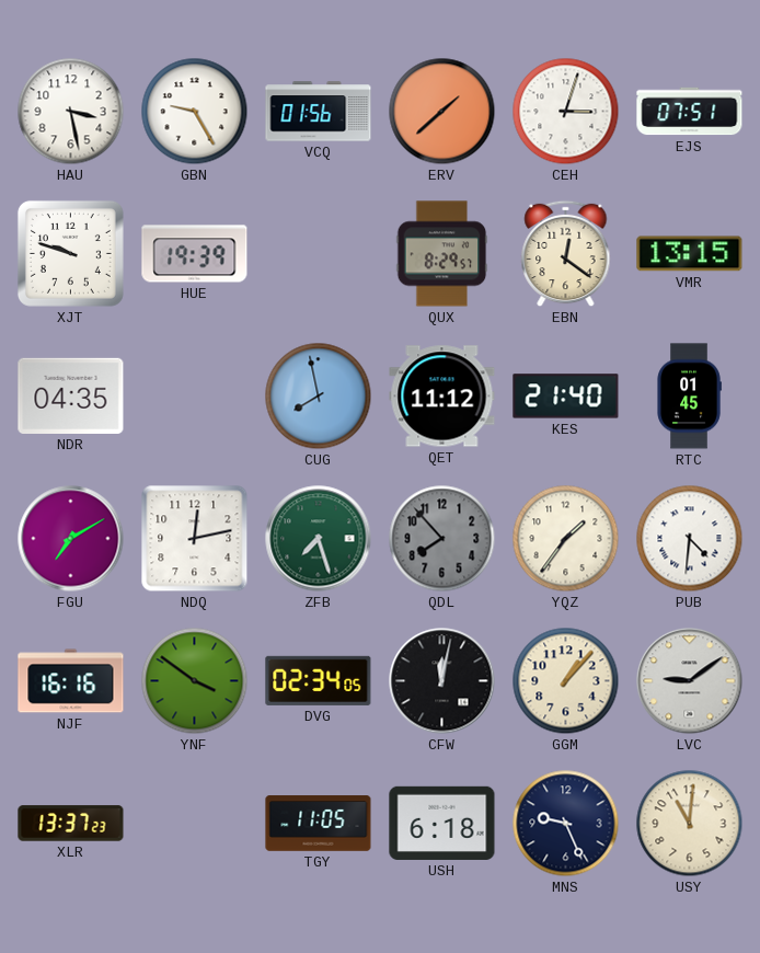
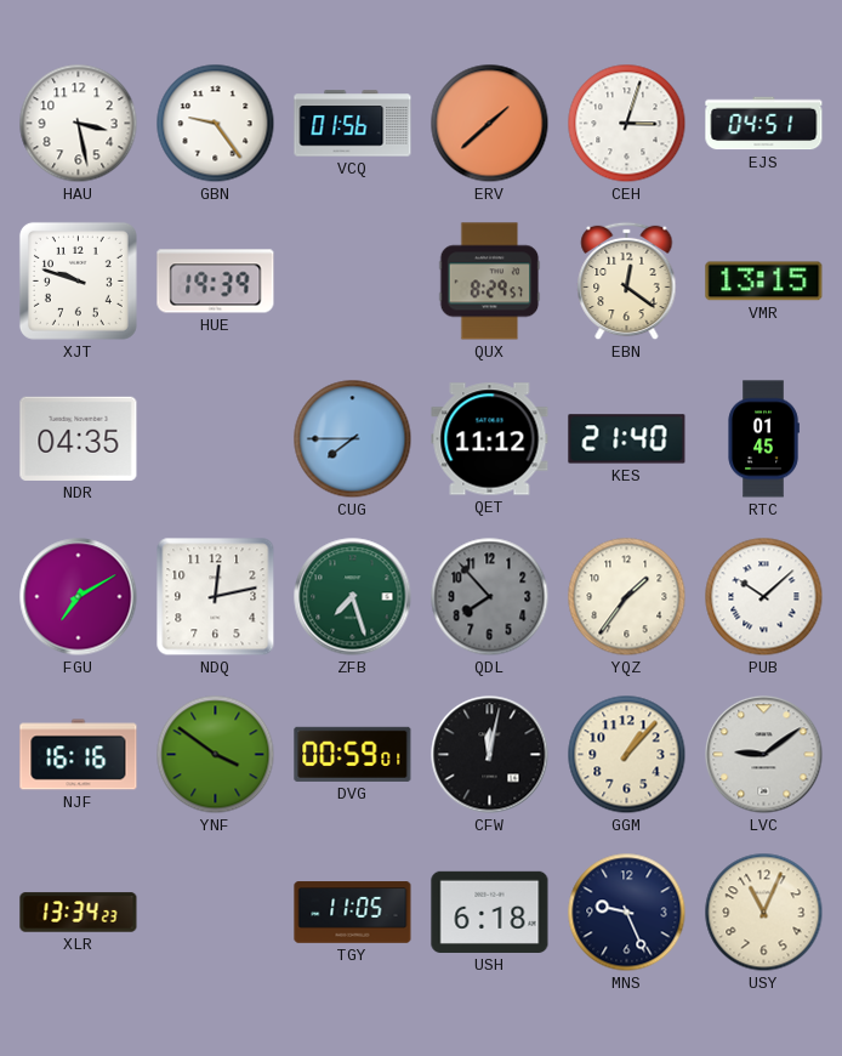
GBN: 9:25 -> 9:24
EJS: 07:51 -> 04:51
CUG: 7:58 -> 7:45
PUB: 4:31 -> 10:08
DVG: 02:34 -> 00:59
XLR: 13:37 -> 13:34
USY: 11:01 -> 11:04
